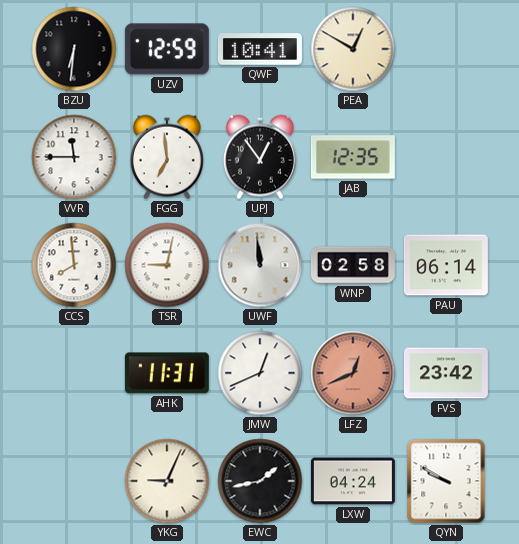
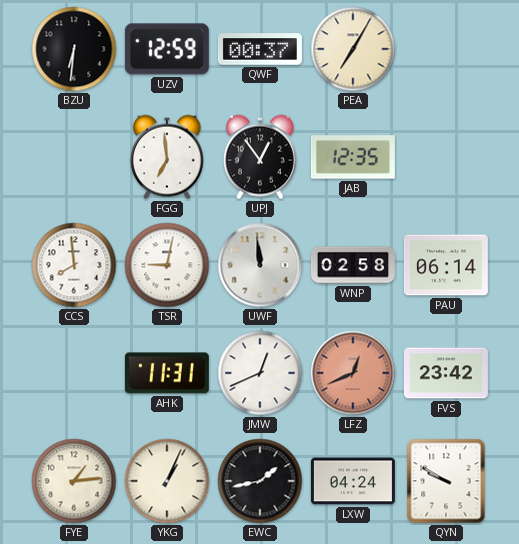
QWF: 10:41 -> 00:37
PEA: 12:50 -> 7:05
VVR: 11:45 -> none
FYE: none -> 1:14
YKG: 9:04 -> 1:04
